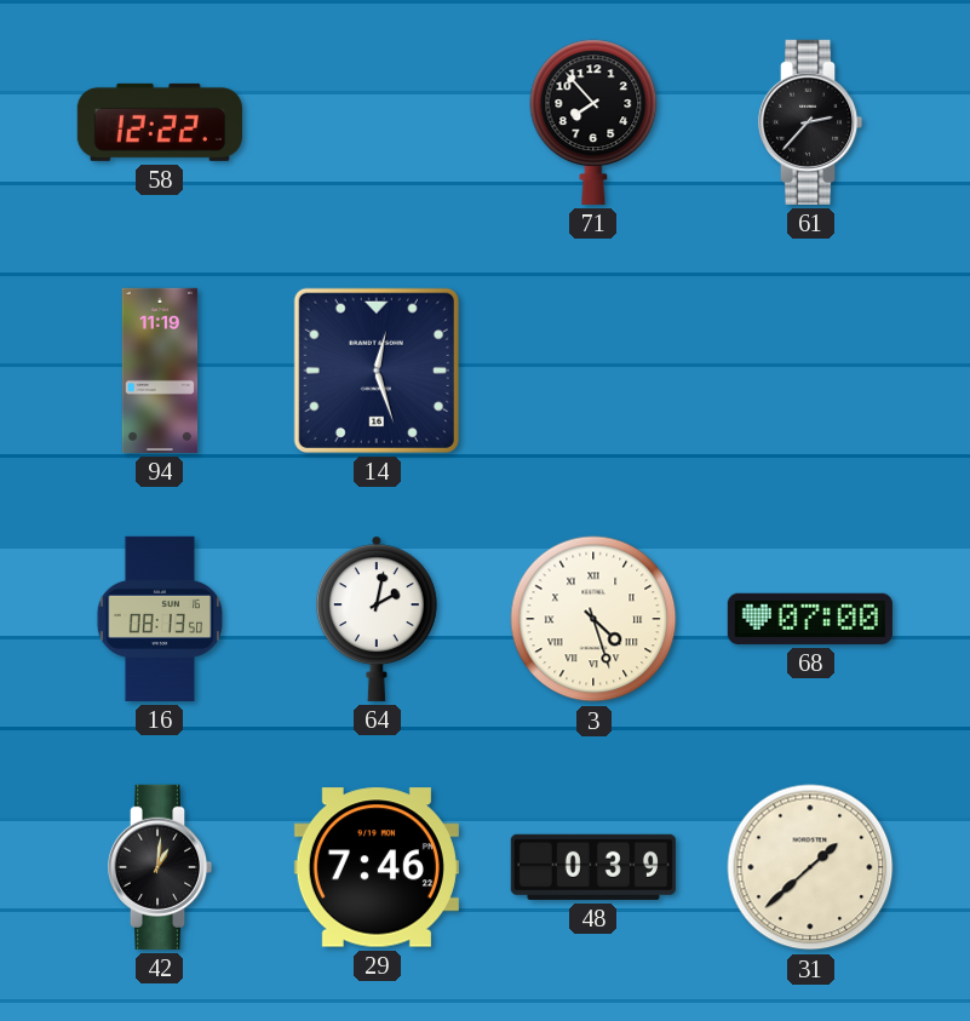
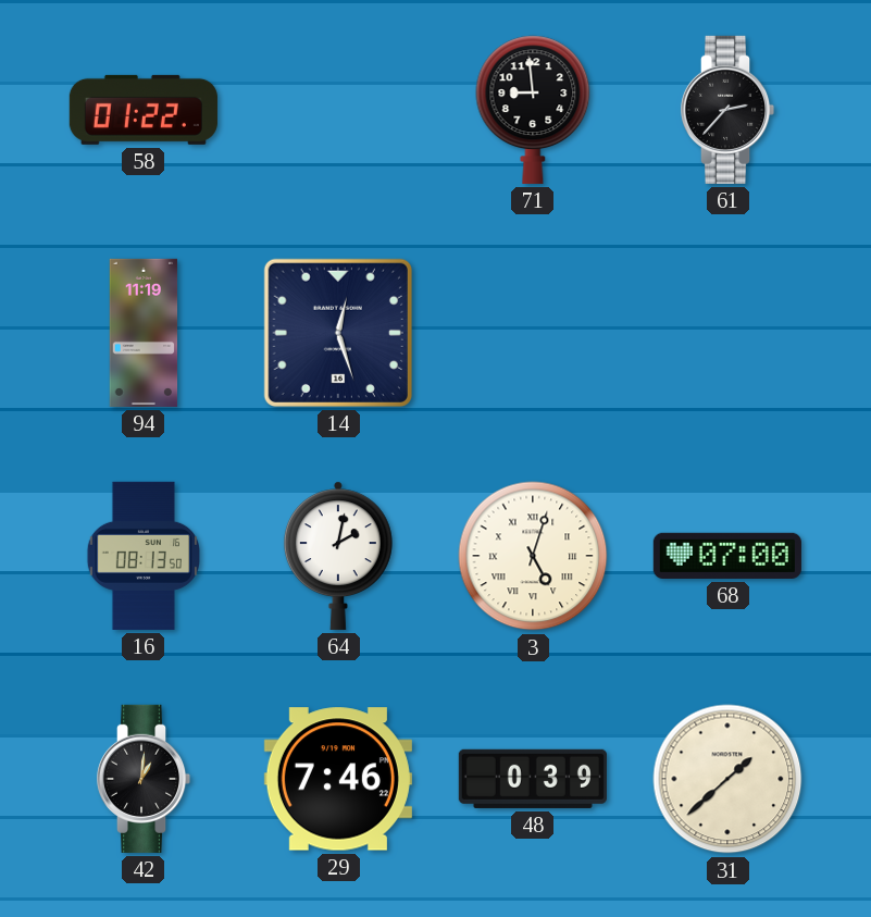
58: 12:22 -> 01:22
71: 7:53 -> 8:59
3: 4:27 -> 5:03
